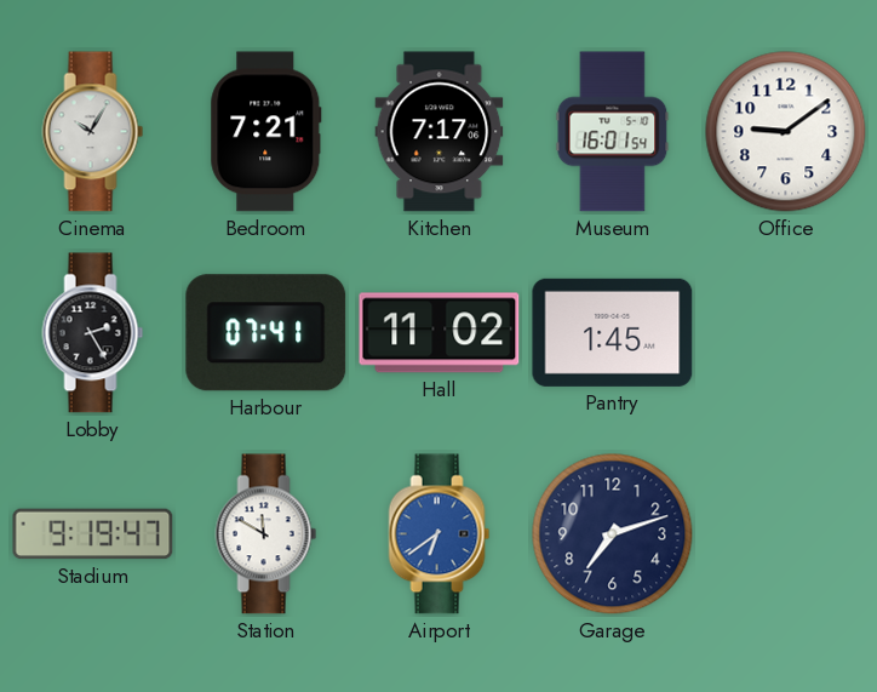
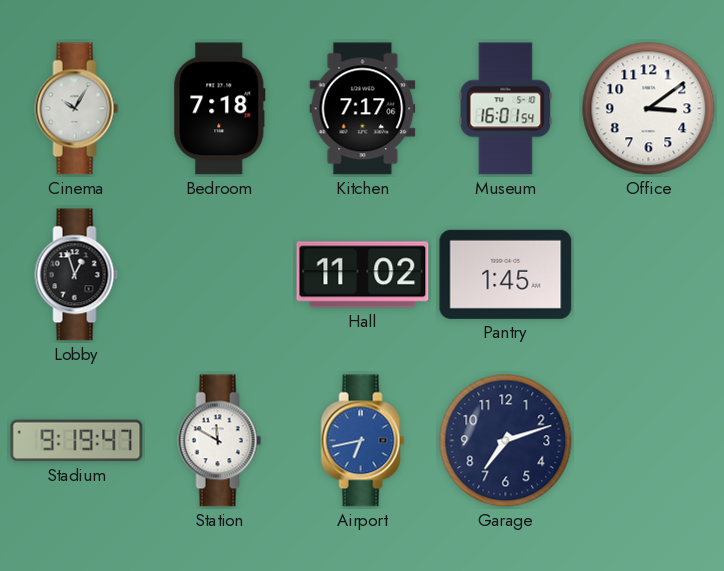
Bedroom: 7:21 -> 7:18
Office: 9:09 -> 3:09
Lobby: 2:25 -> 12:57
Harbour: 07:41 -> none
Airport: 6:39 -> 6:43
